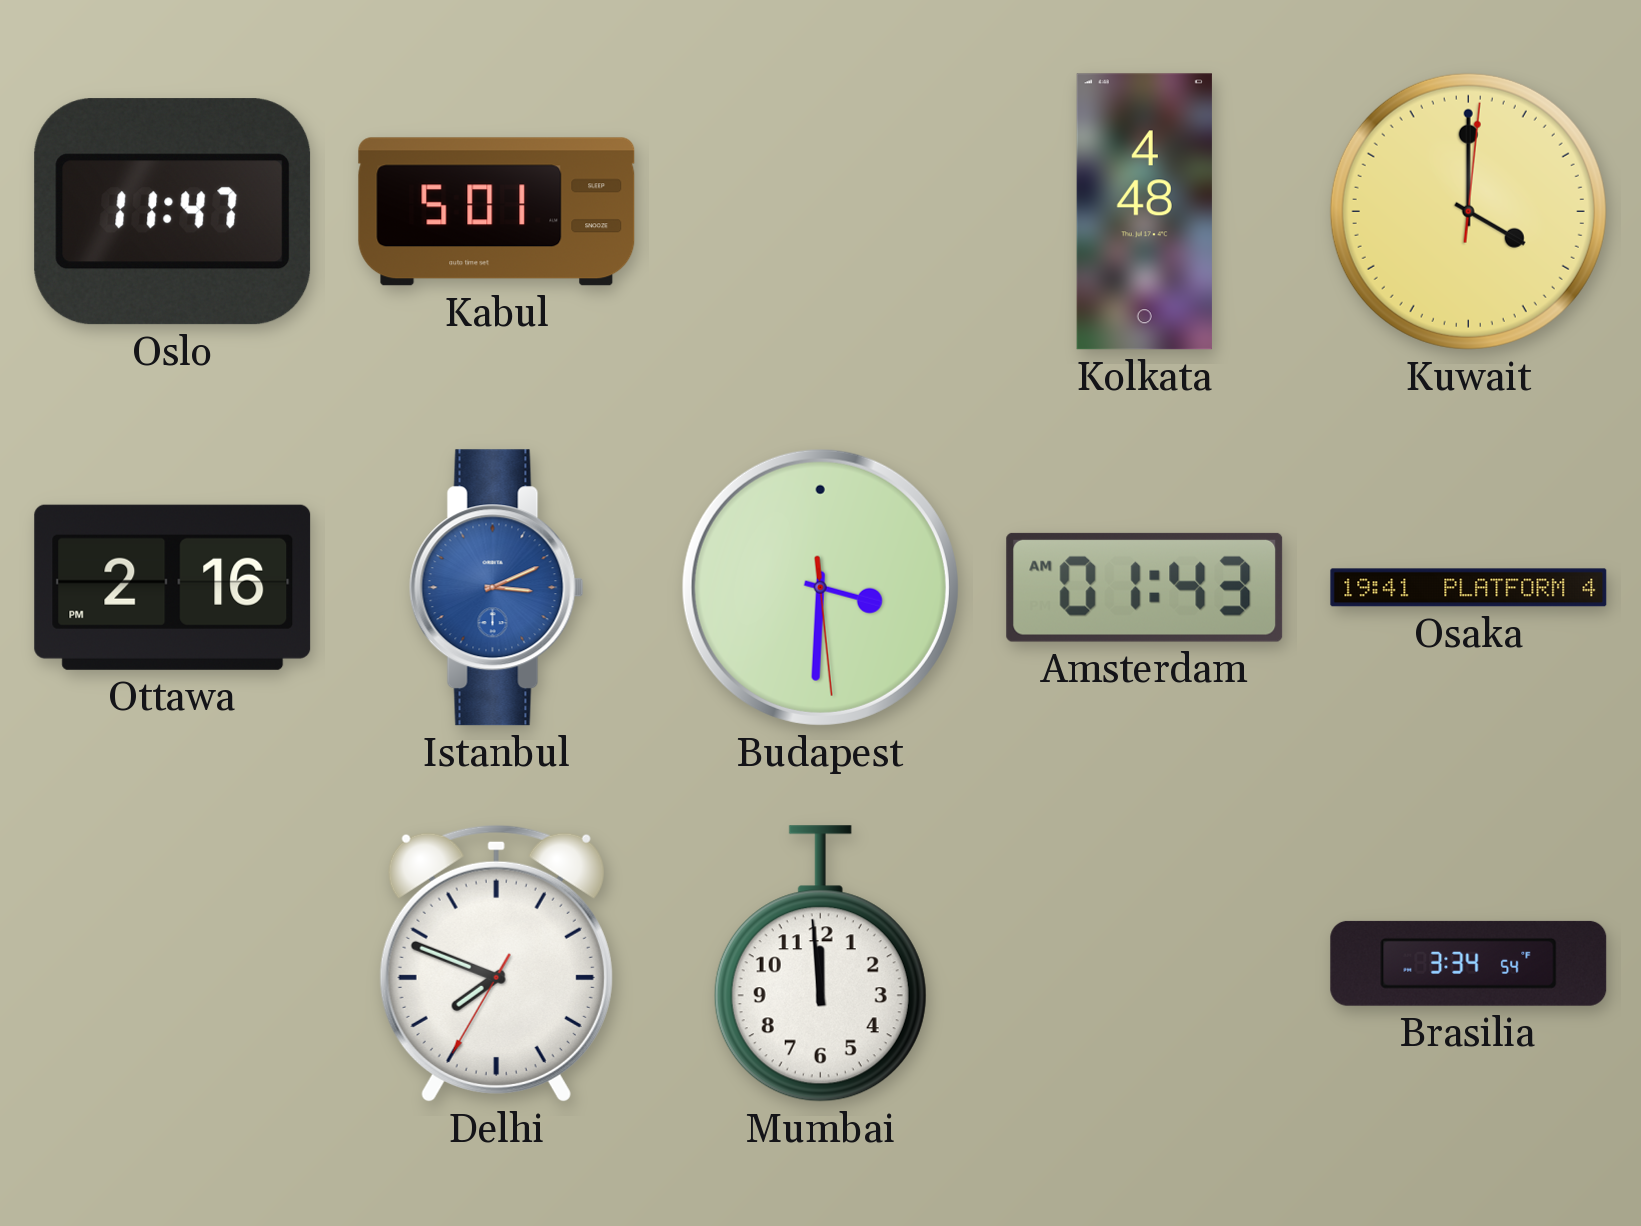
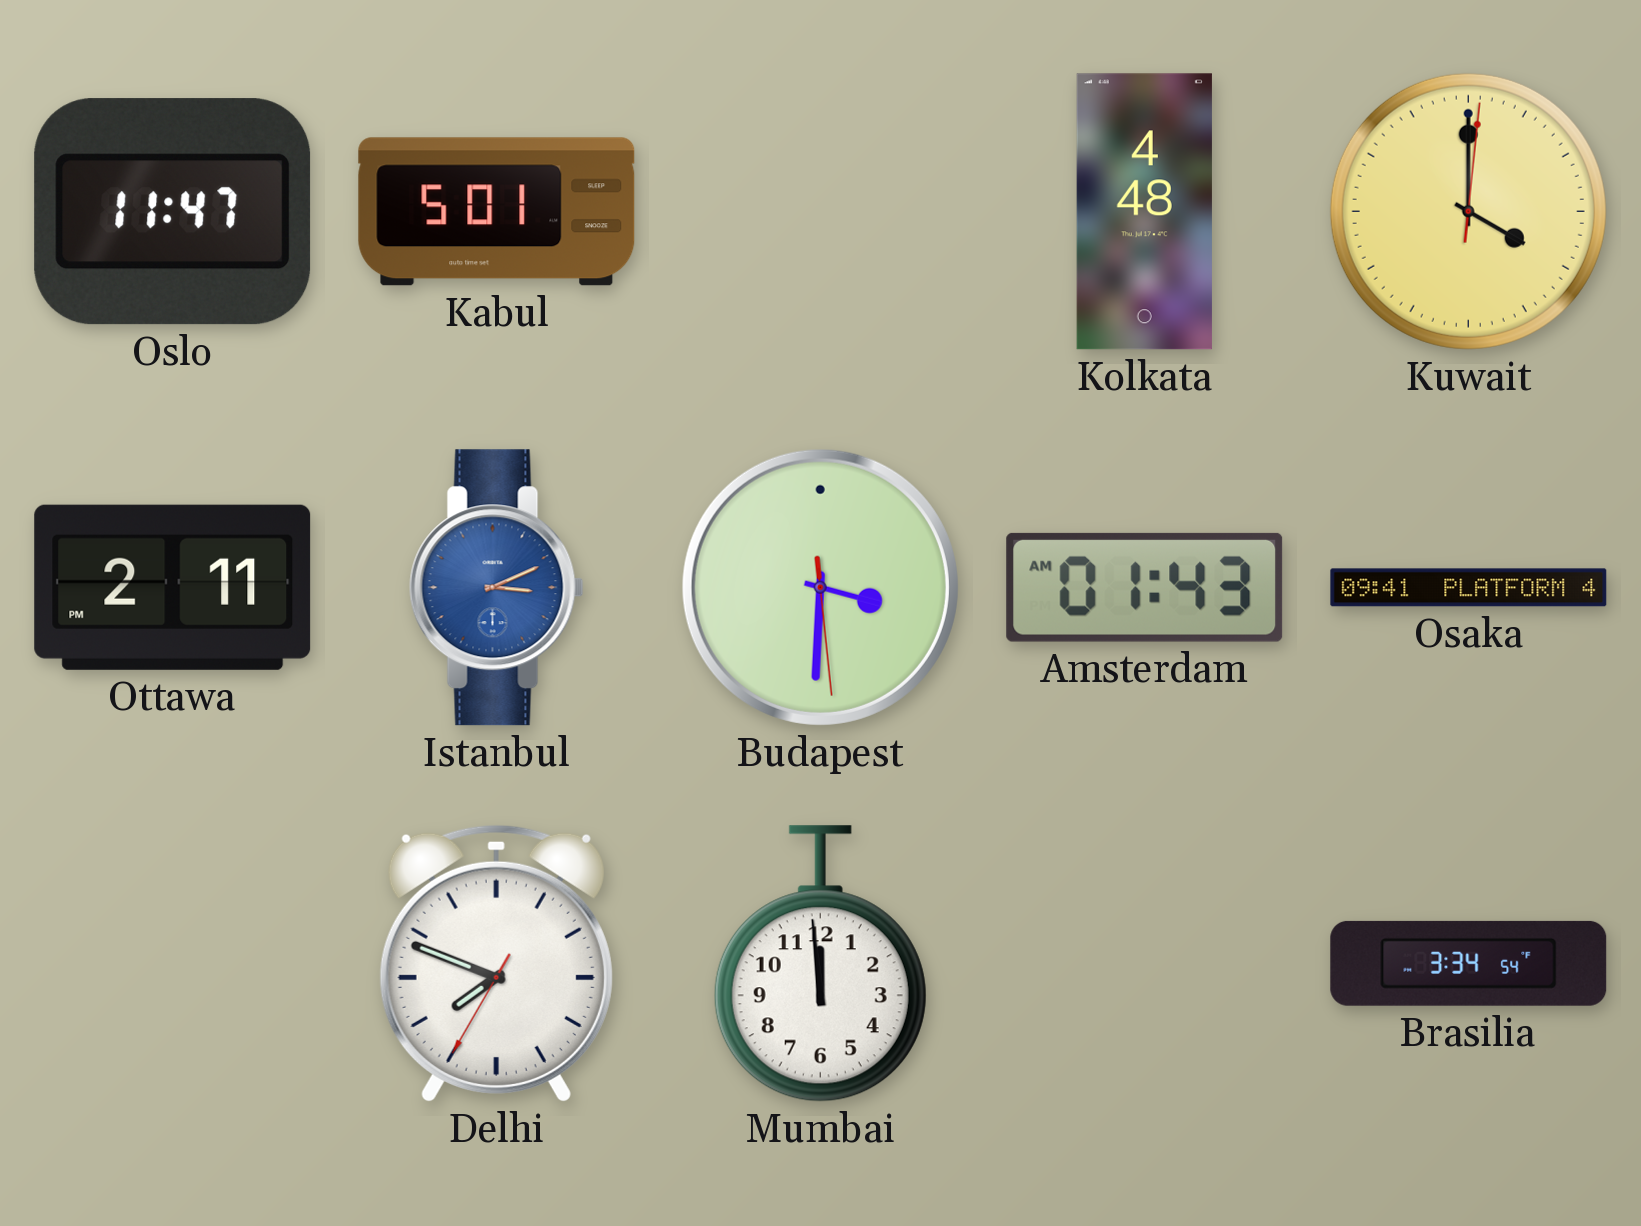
Ottawa: 2:16 -> 2:11
Osaka: 19:41 -> 09:41
